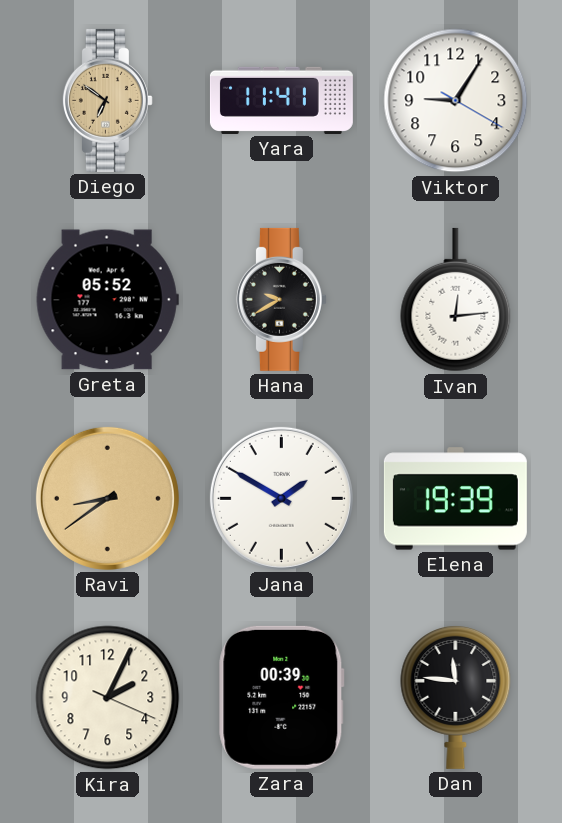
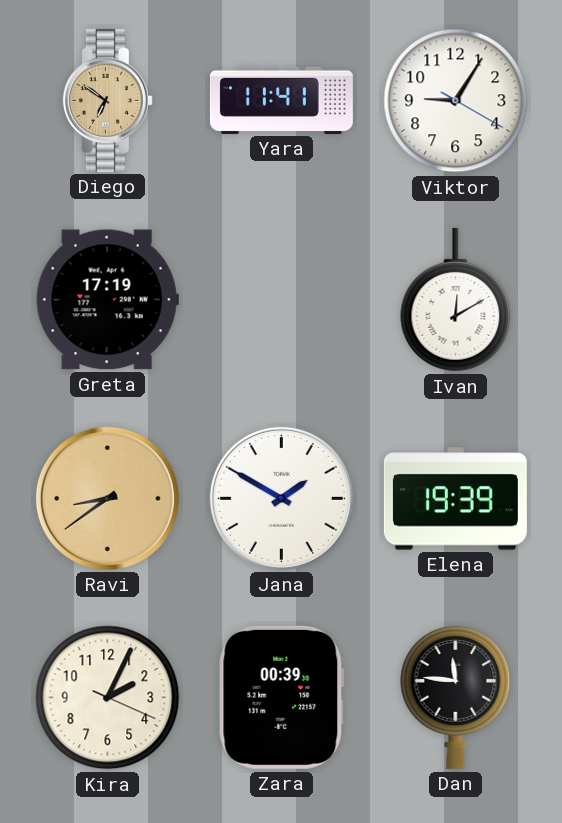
Greta: 05:52 -> 17:19
Hana: 9:40 -> none
Ivan: 12:14 -> 12:10
